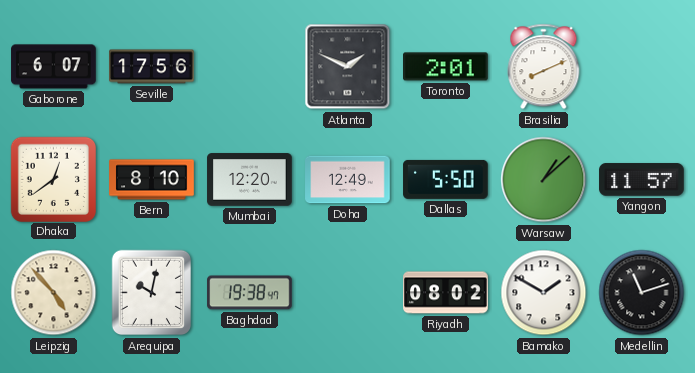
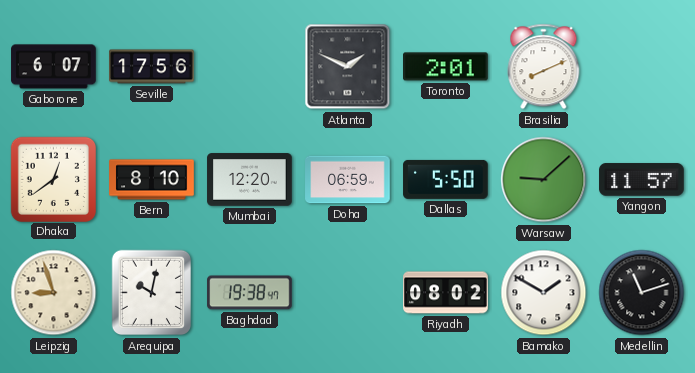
Doha: 12:49 -> 06:59
Warsaw: 1:08 -> 9:08
Leipzig: 4:53 -> 8:57
